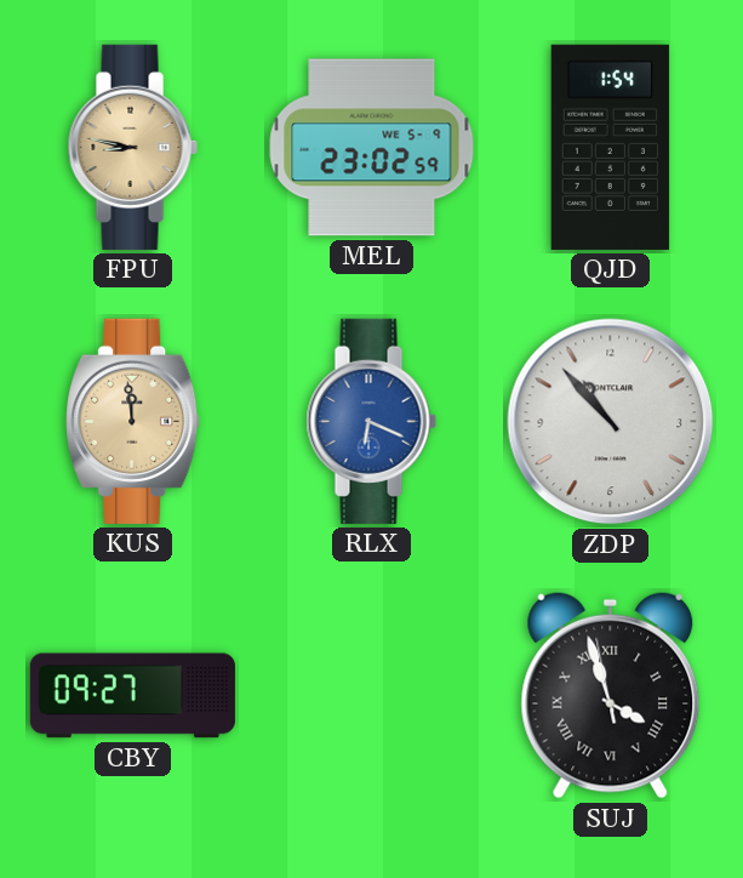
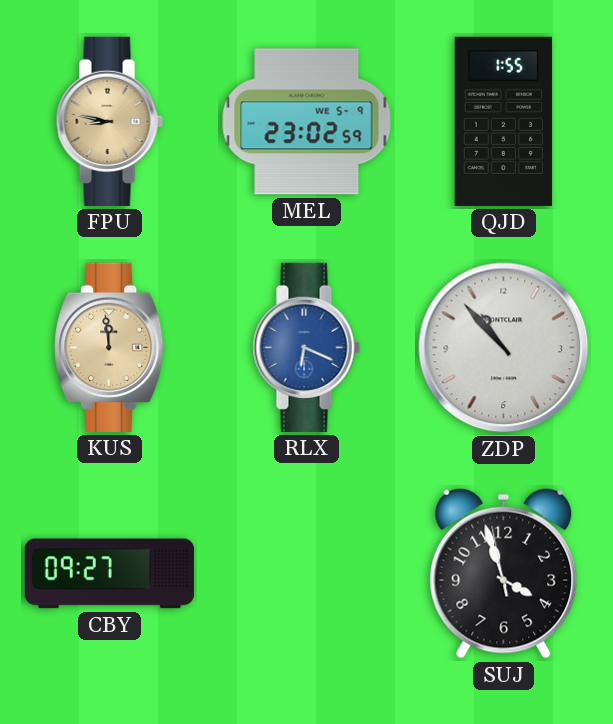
QJD: 1:54 -> 1:55
SUJ numerals: Roman -> Arabic
